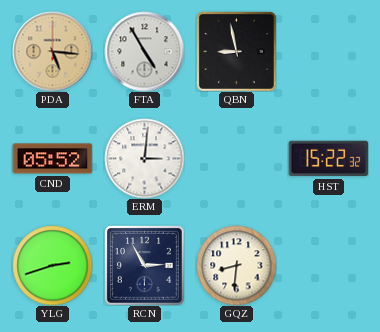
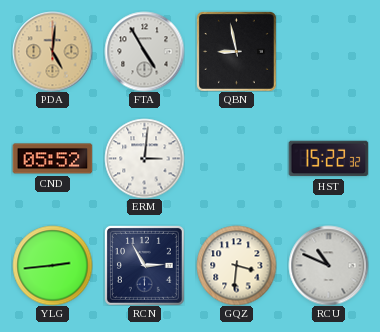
PDA: 5:16 -> 5:01
YLG: 2:42 -> 2:44
GQZ: 8:31 -> 3:31
RCU: none -> 10:49
